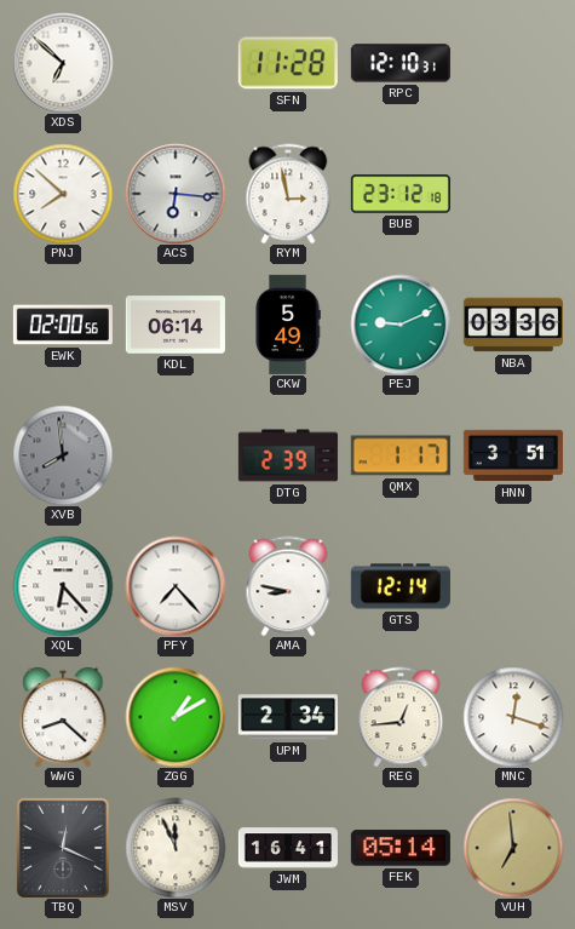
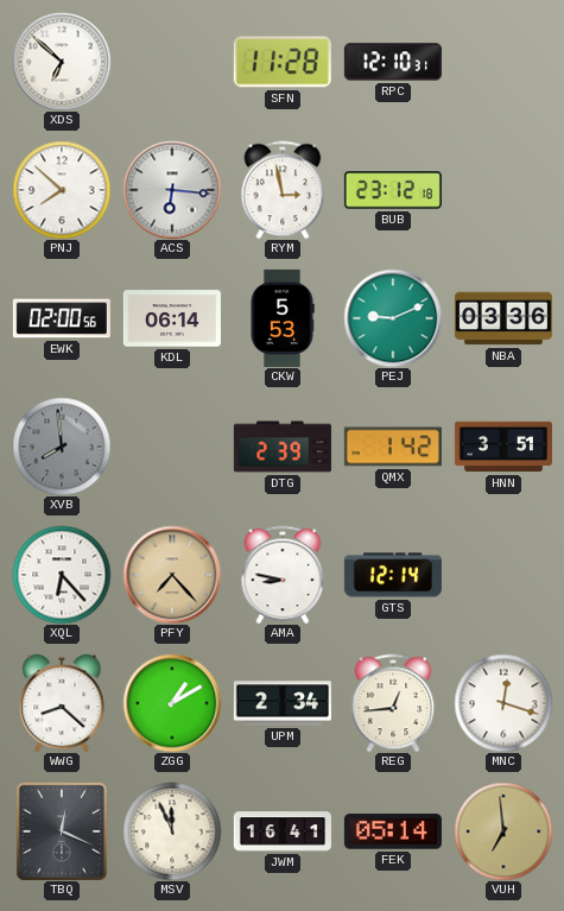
CKW: 5:49 -> 5:53
QMX: 1:17 -> 1:42
PFY dial: white -> champagne
